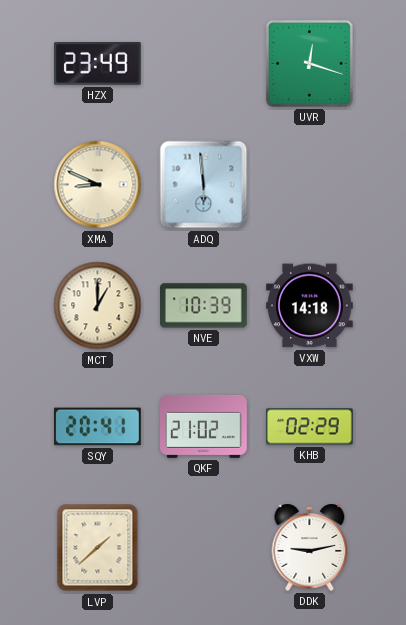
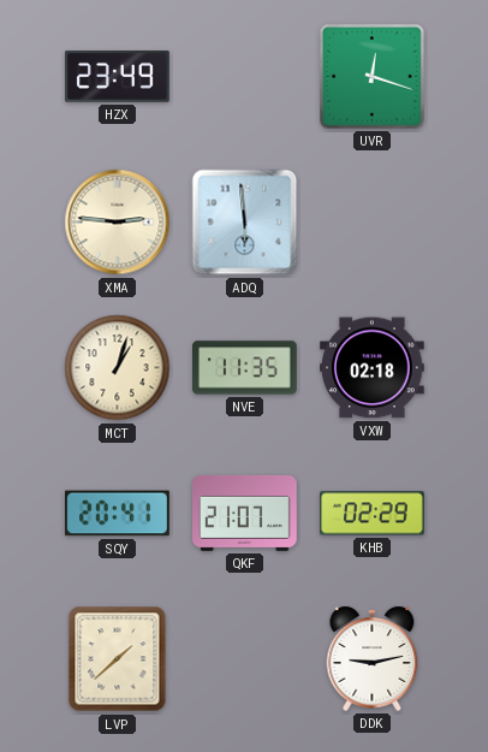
XMA: 8:49 -> 2:46
MCT: 1:00 -> 1:03
NVE: 10:39 -> 11:35
VXW: 14:18 -> 02:18
QKF: 21:02 -> 21:07
